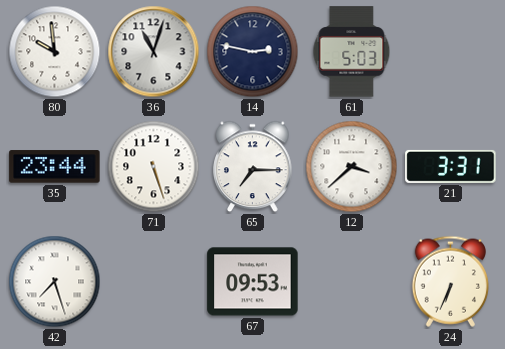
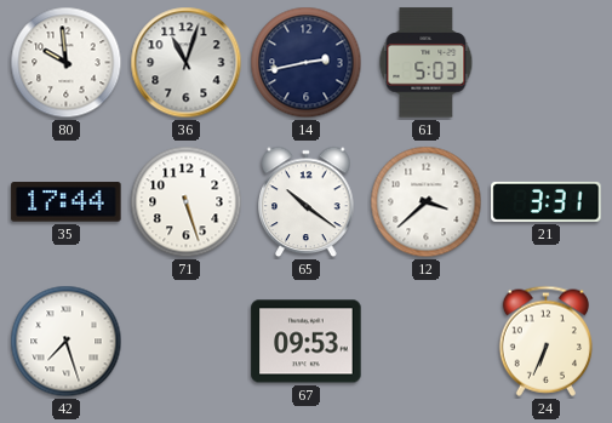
14: 2:47 -> 2:43
35: 23:44 -> 17:44
65: 7:15 -> 10:21
